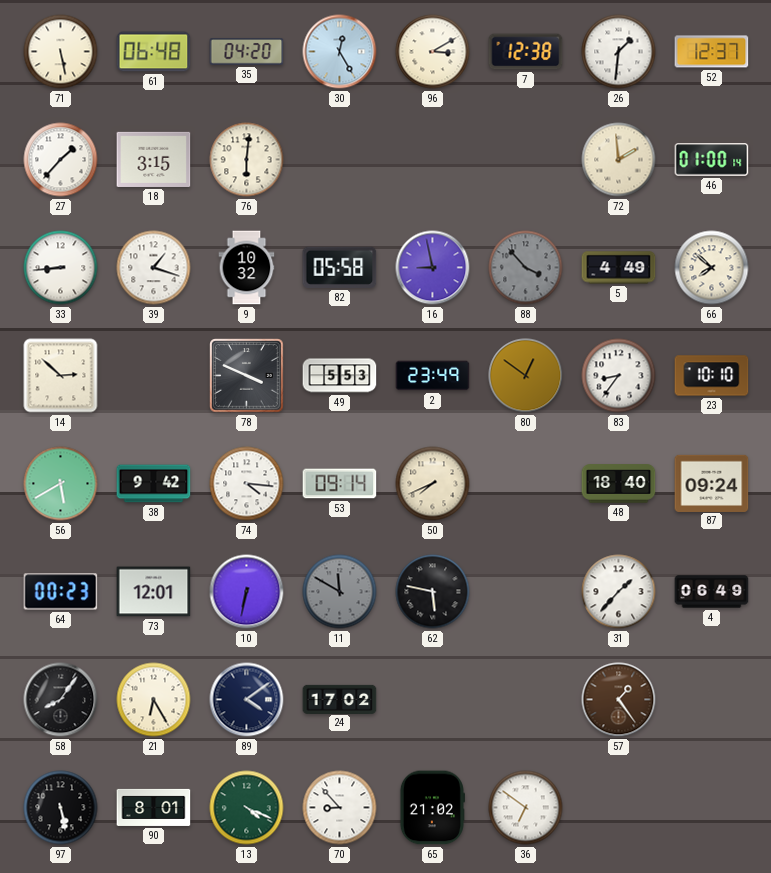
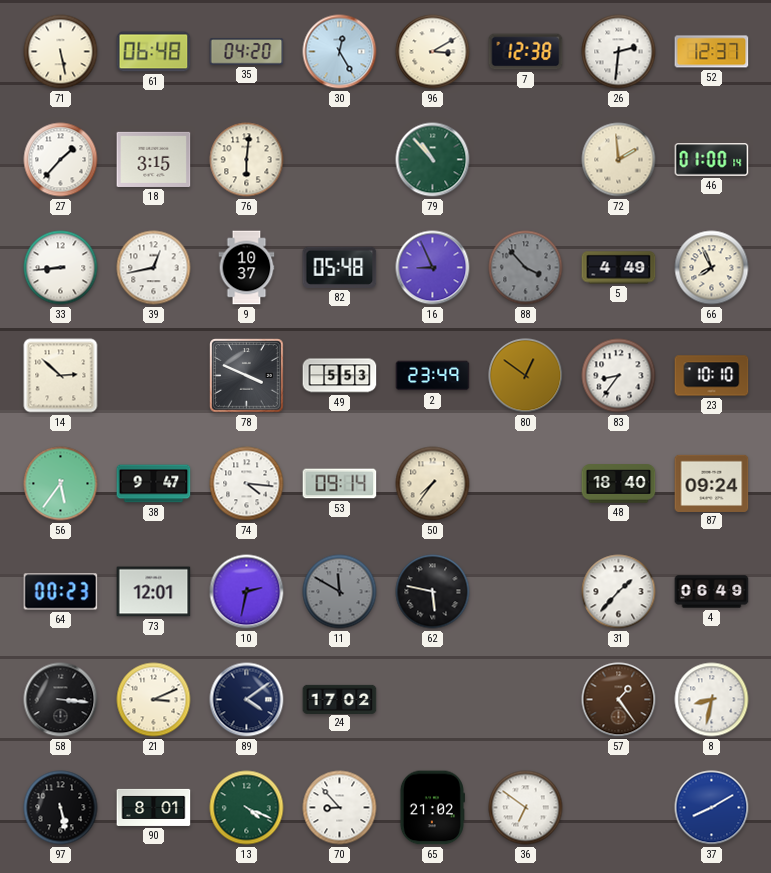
26: 1:31 -> 2:31
79: none -> 10:53
39: 1:18 -> 12:43
9: 10:32 -> 10:37
82: 05:58 -> 05:48
16: 8:58 -> 8:56
66: 7:52 -> 7:56
56: 5:40 -> 5:36
38: 9:42 -> 9:47
50: 7:41 -> 7:36
10: 6:32 -> 2:32
58: 8:06 -> 3:16
21: 6:25 -> 3:11
8: none -> 8:32
37: none -> 8:10
